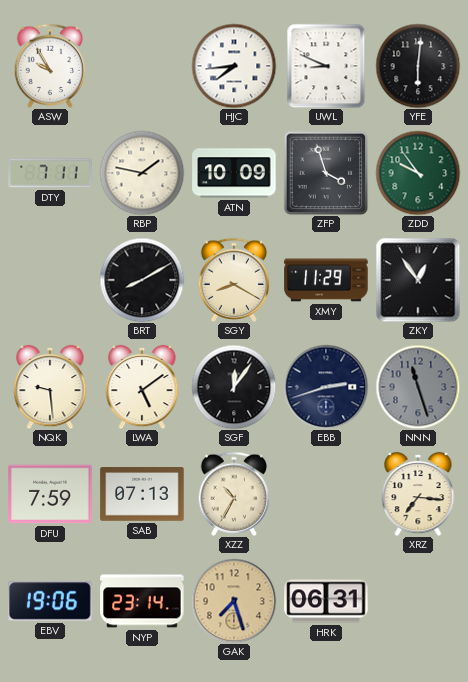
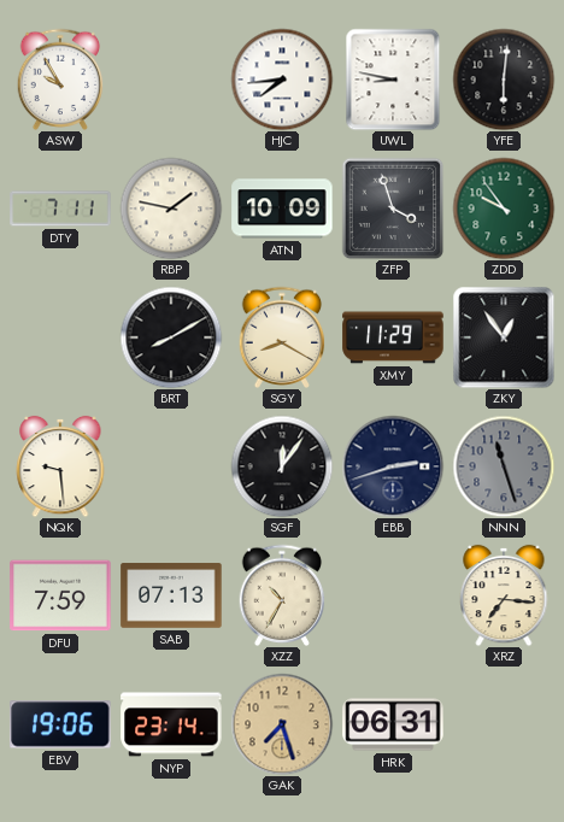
UWL: 8:49 -> 8:47
LWA: 5:09 -> none
